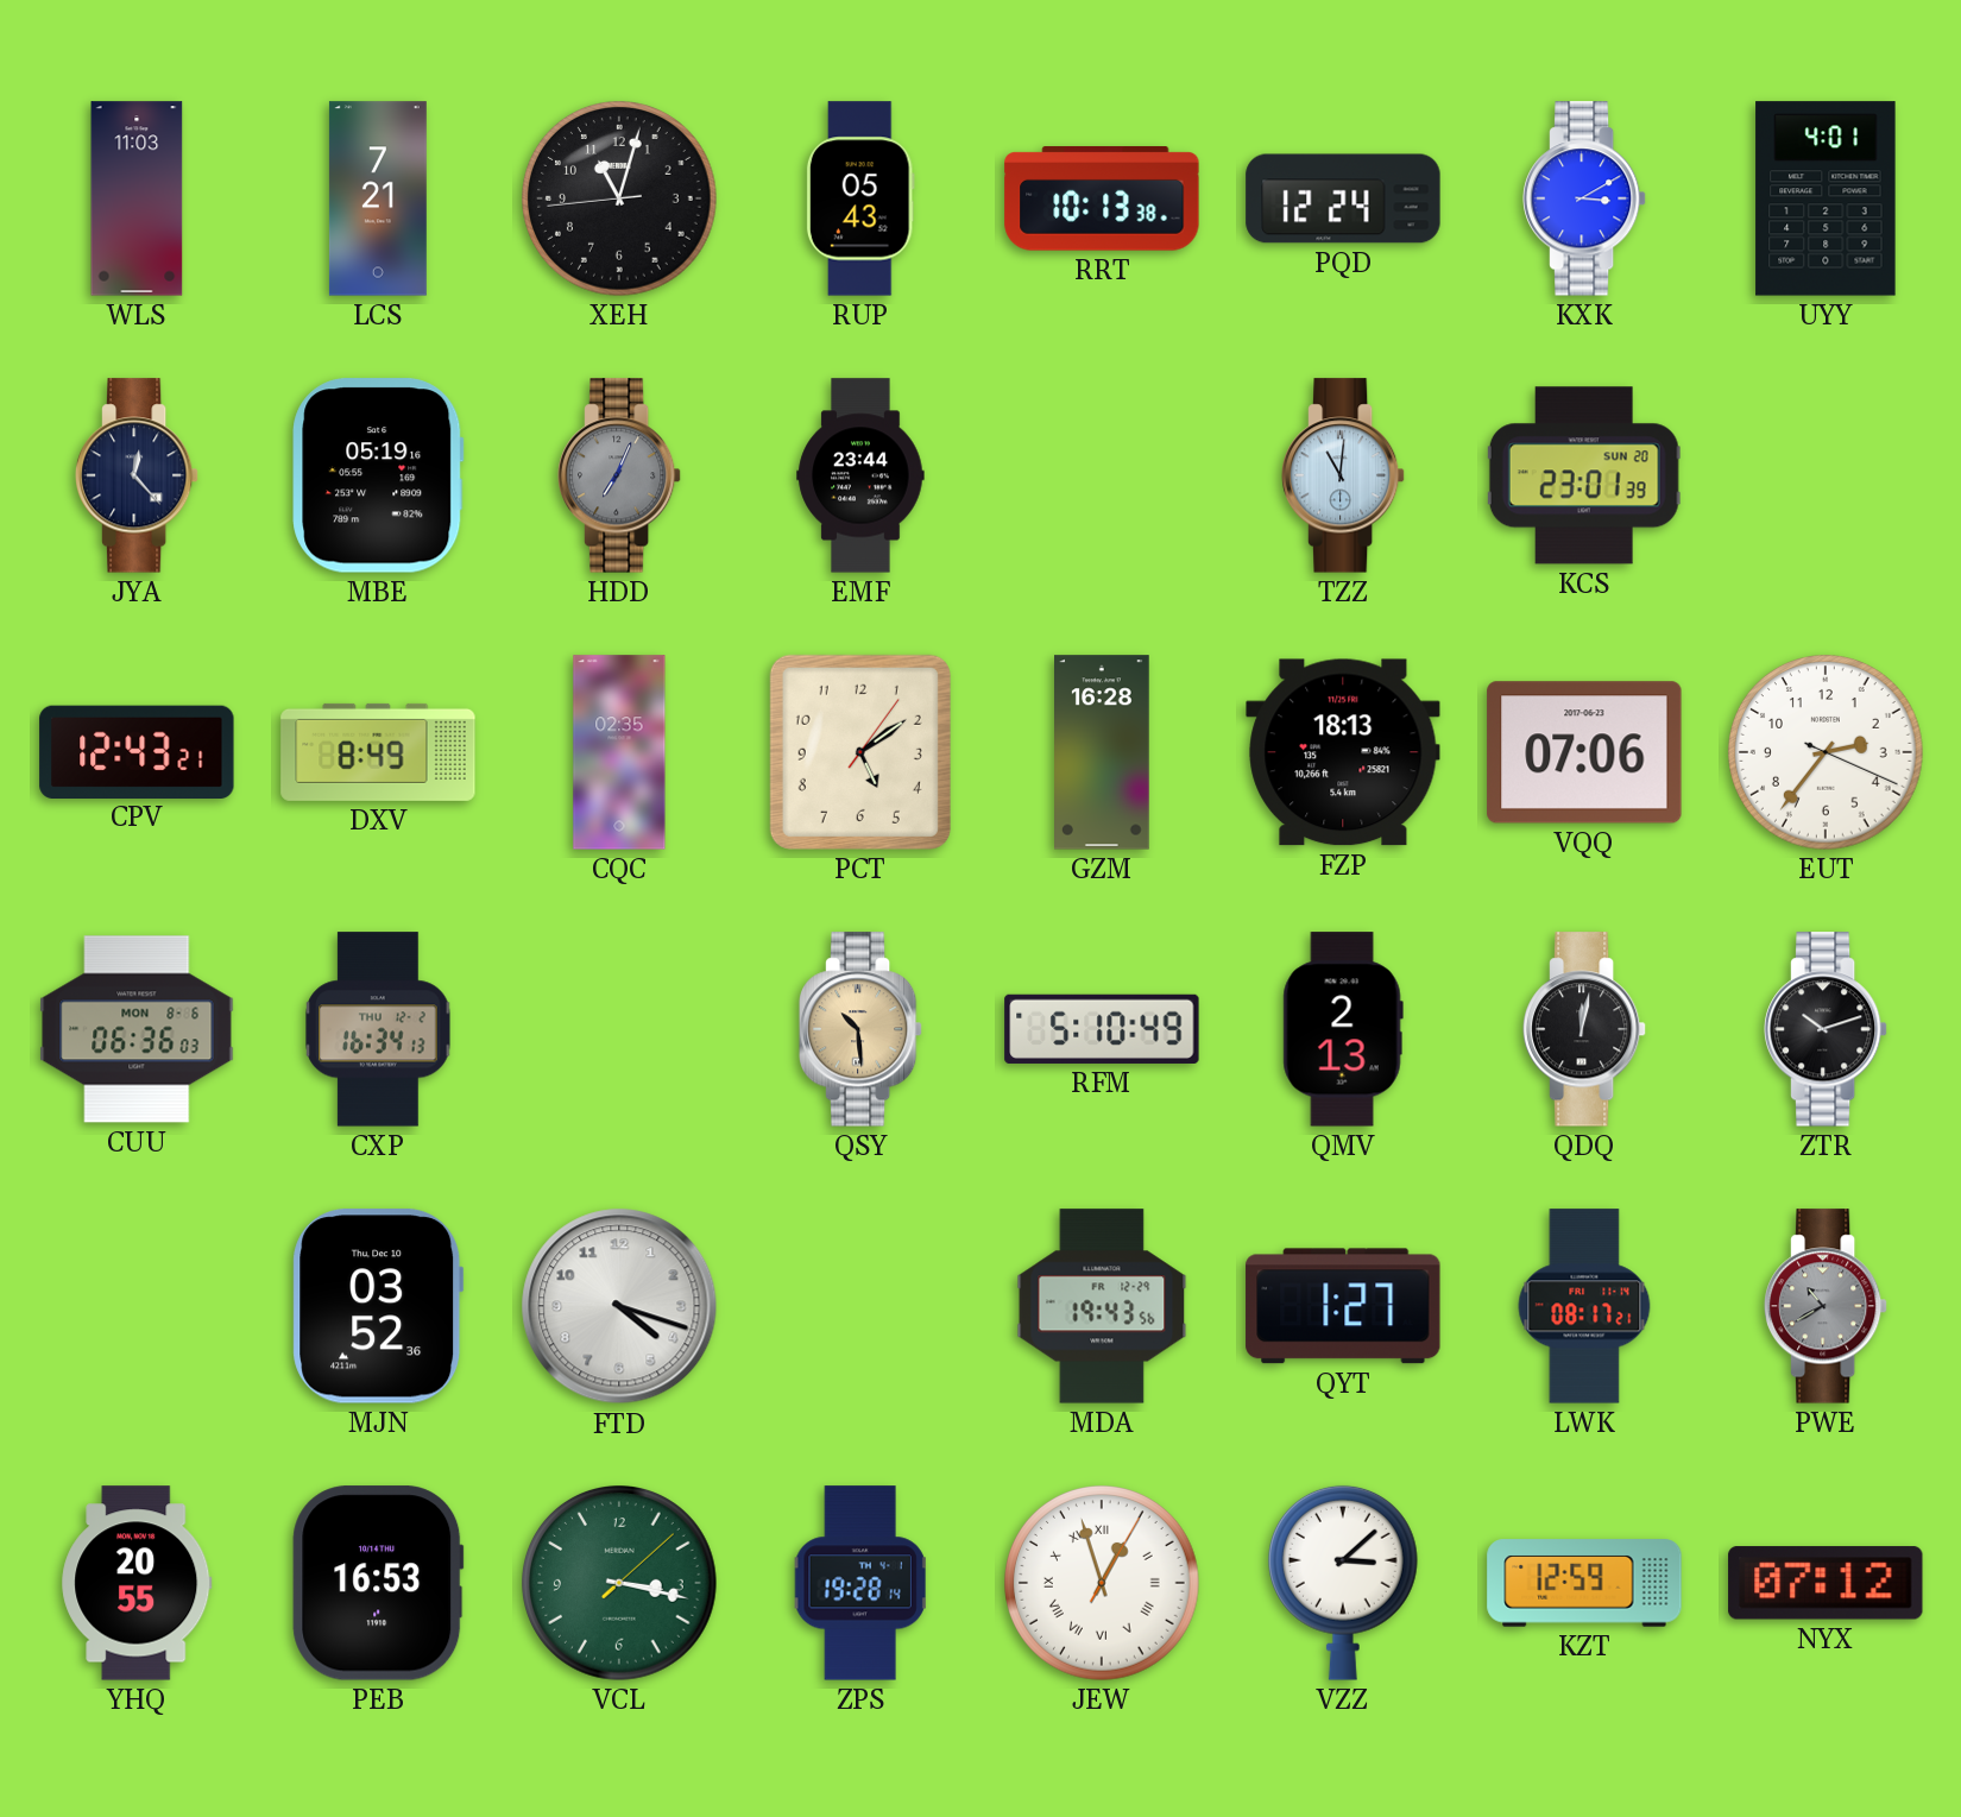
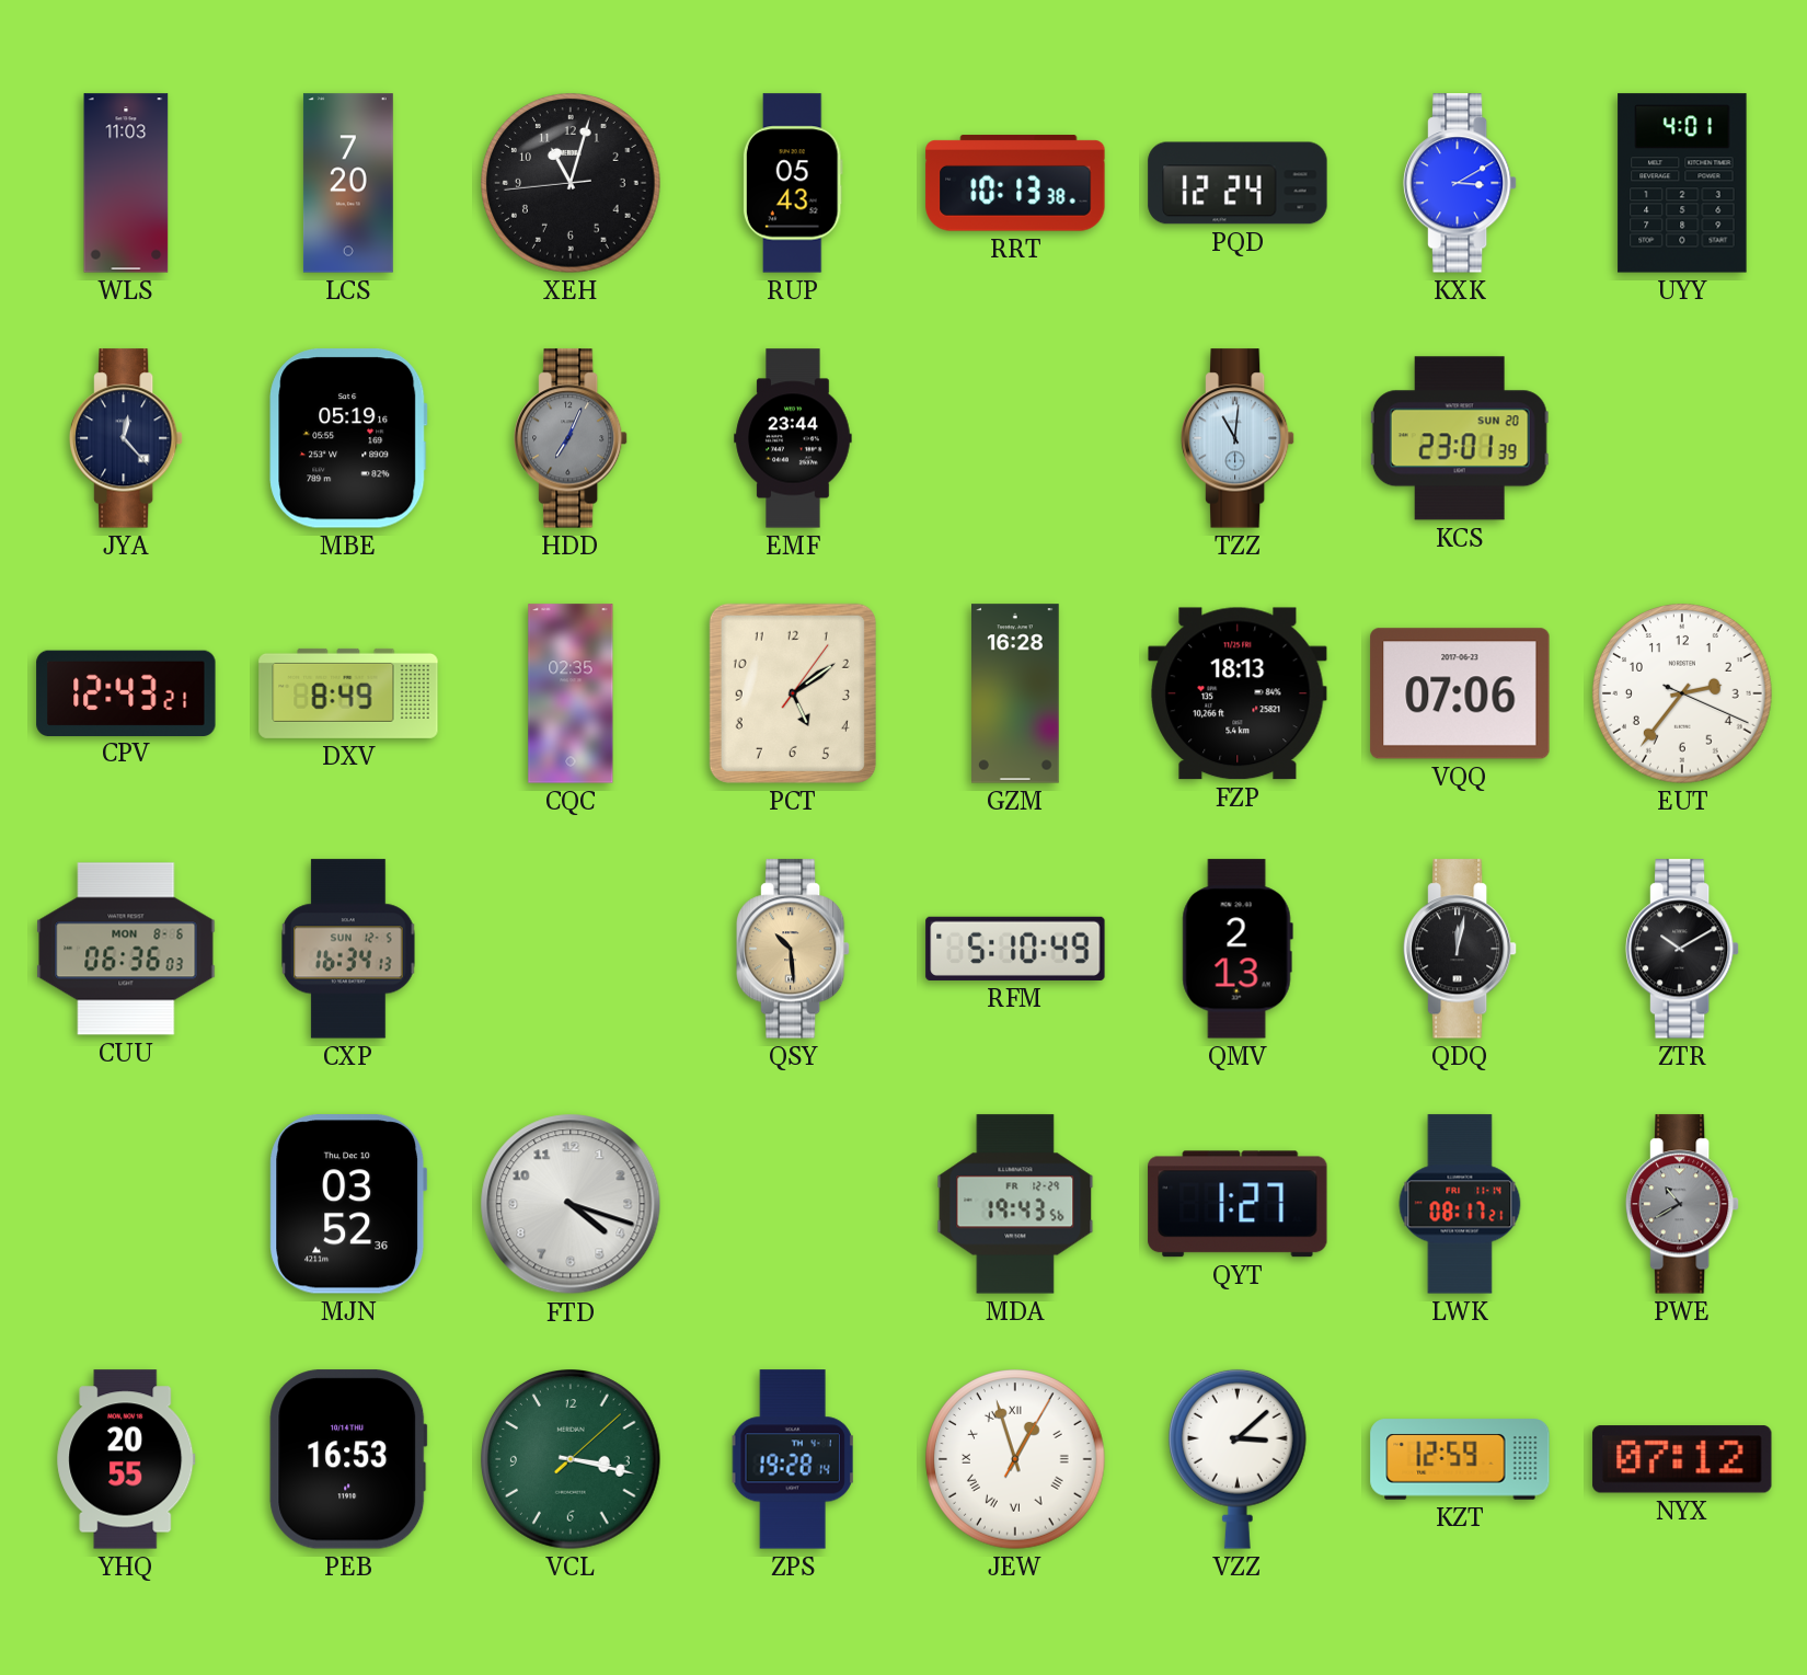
LCS: 7:21 -> 7:20
CXP date: THU 12-2 -> SUN 12-5
ZTR: 10:12 -> 10:10
